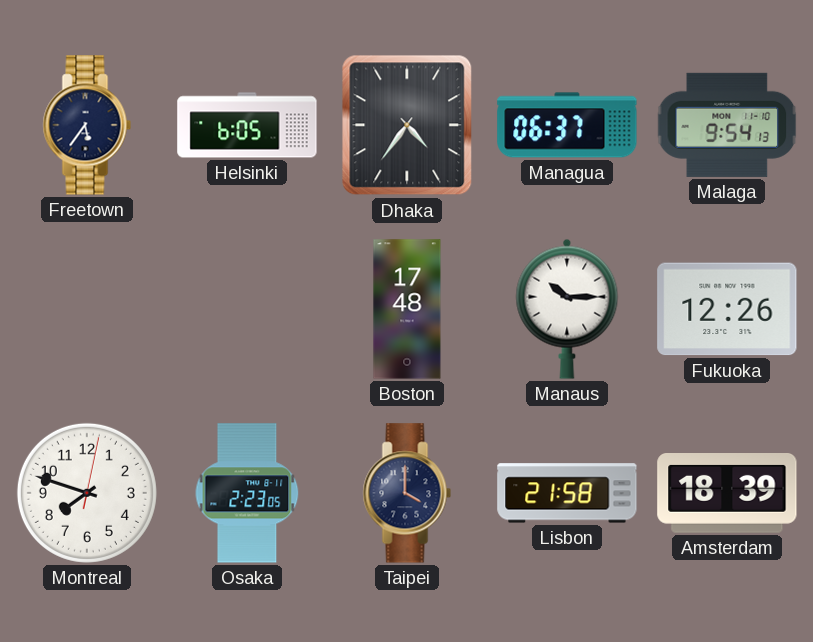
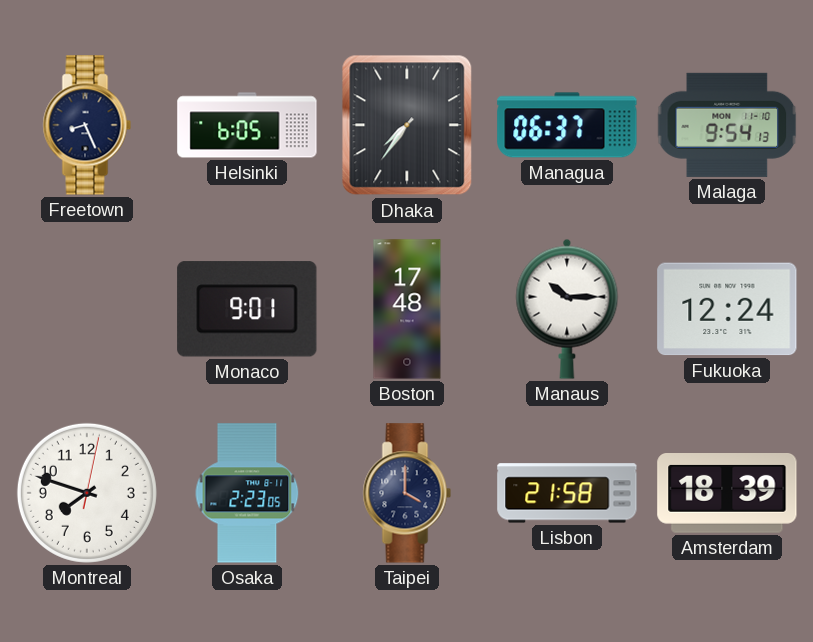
Freetown: 5:36 -> 8:26
Dhaka: 4:36 -> 7:36
Monaco: none -> 9:01
Fukuoka: 12:26 -> 12:24
